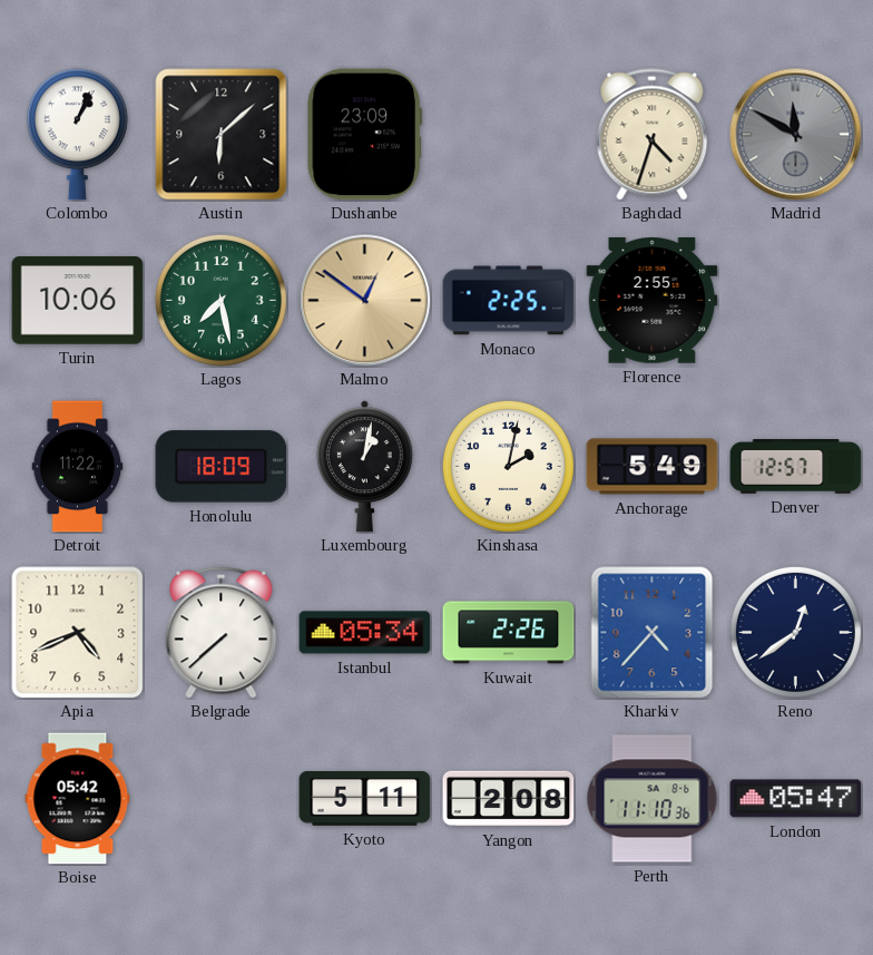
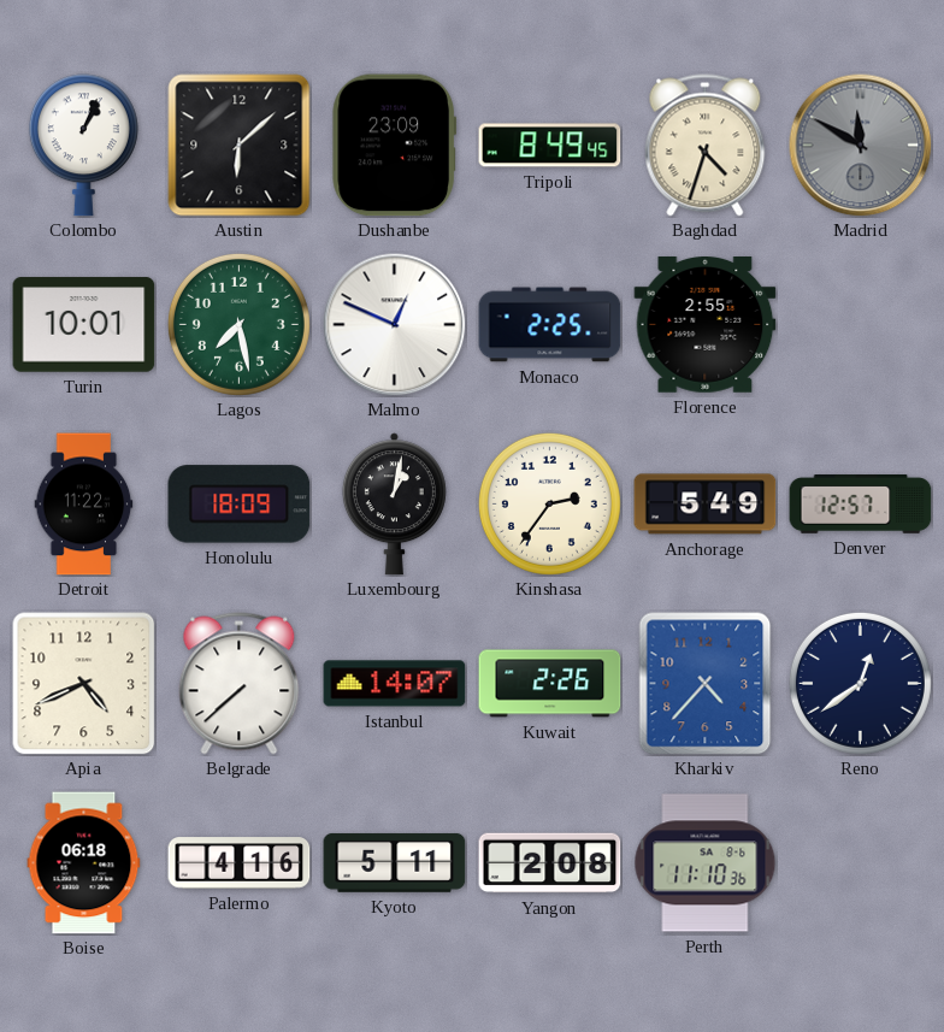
Tripoli: none -> 8:49
Turin: 10:06 -> 10:01
Malmo: 12:51 -> 12:49
Malmo dial: champagne -> white
Kinshasa: 2:02 -> 2:36
Istanbul: 05:34 -> 14:07
Boise: 05:42 -> 06:18
Palermo: none -> 4:16
London: 05:47 -> none
